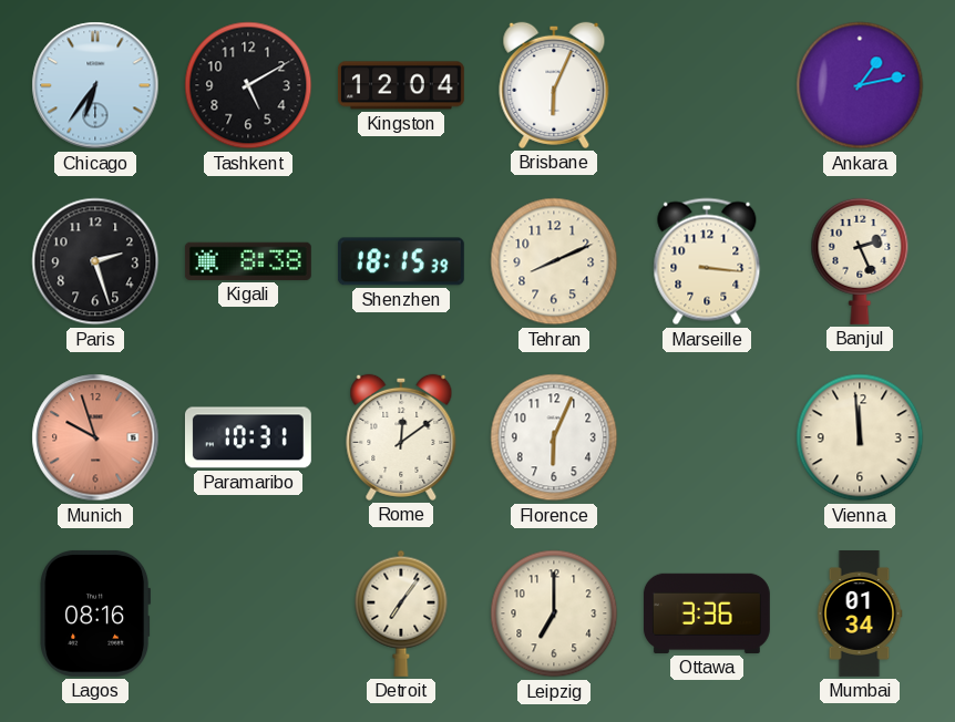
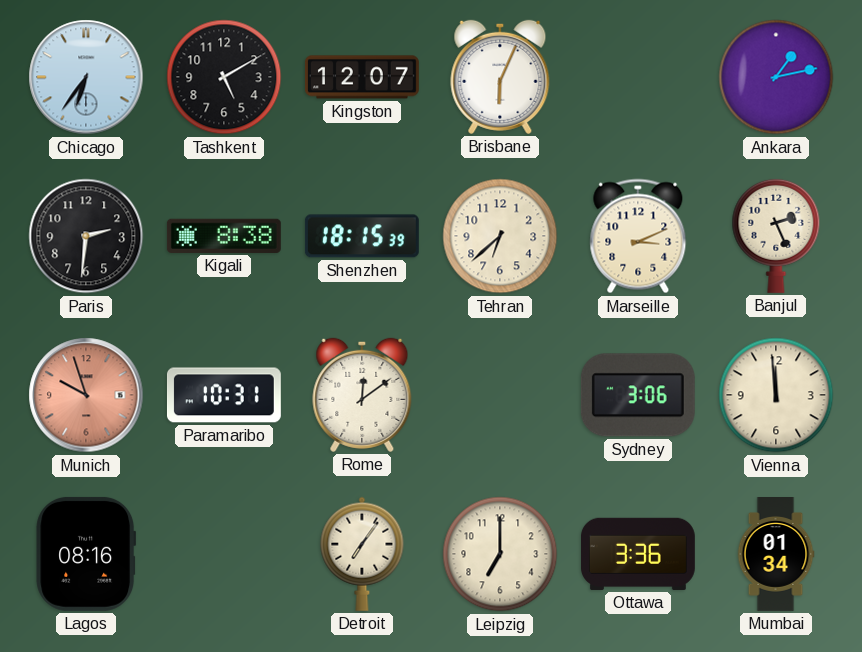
Kingston: 12:04 -> 12:07
Paris: 2:27 -> 2:31
Tehran: 8:11 -> 6:38
Marseille: 3:16 -> 3:11
Florence: 6:04 -> none
Sydney: none -> 3:06
